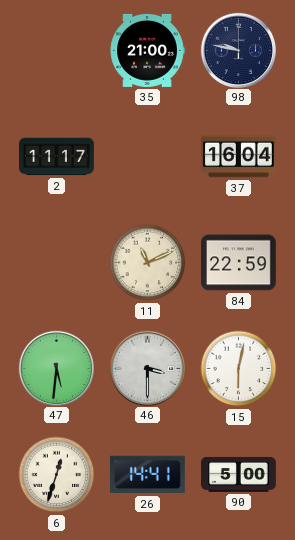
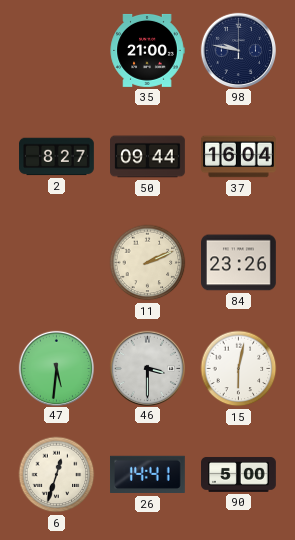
2: 11:17 -> 8:27
50: none -> 09:44
11: 11:11 -> 2:11
84: 22:59 -> 23:26
